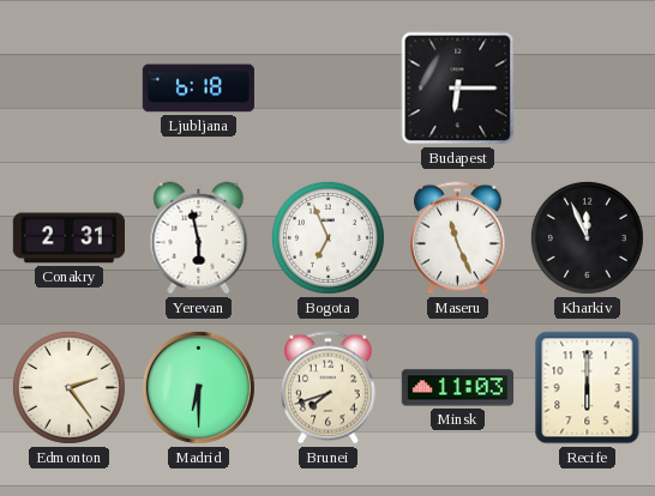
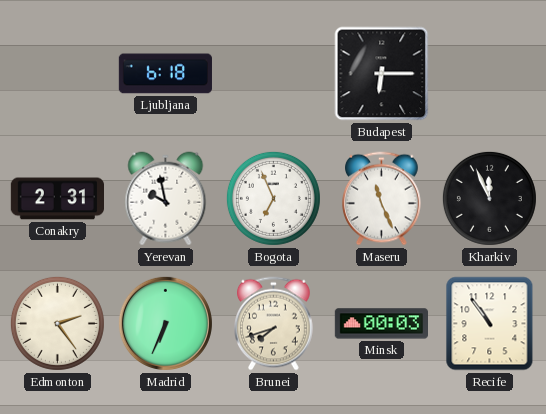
Yerevan: 5:58 -> 9:58
Madrid: 6:30 -> 6:34
Minsk: 11:03 -> 00:03
Recife: 6:00 -> 10:54
